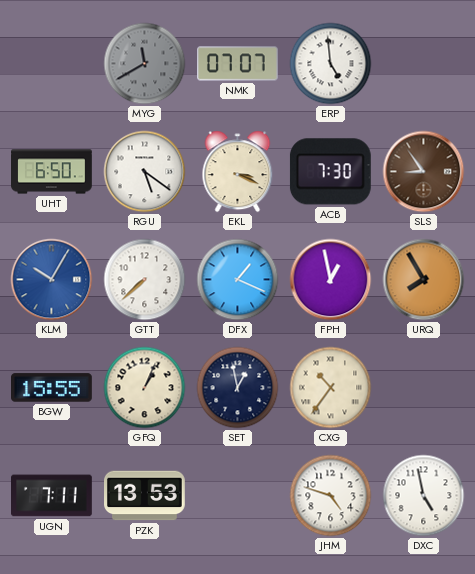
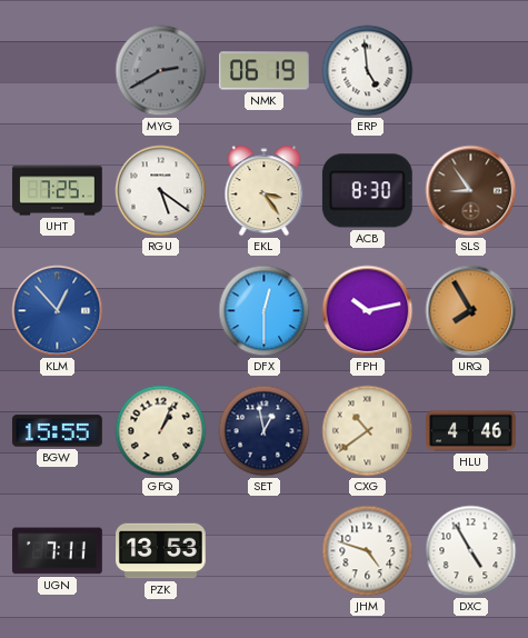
MYG: 11:40 -> 2:40
NMK: 07:07 -> 06:19
UHT: 6:50 -> 7:25
EKL: 3:19 -> 3:24
ACB: 7:30 -> 8:30
KLM: 10:05 -> 12:53
GTT: 7:38 -> none
DFX: 1:19 -> 12:30
FPH: 12:58 -> 10:13
CXG: 10:36 -> 10:39
HLU: none -> 4:46
DXC: 4:58 -> 4:55
